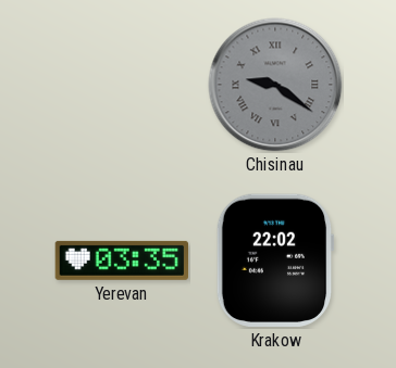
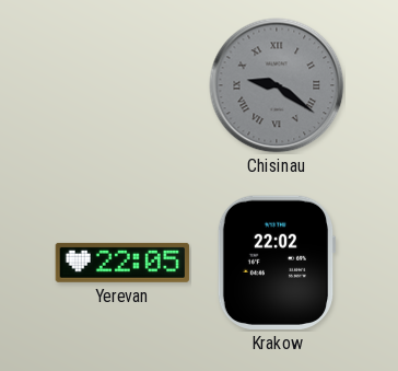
Yerevan: 03:35 -> 22:05
